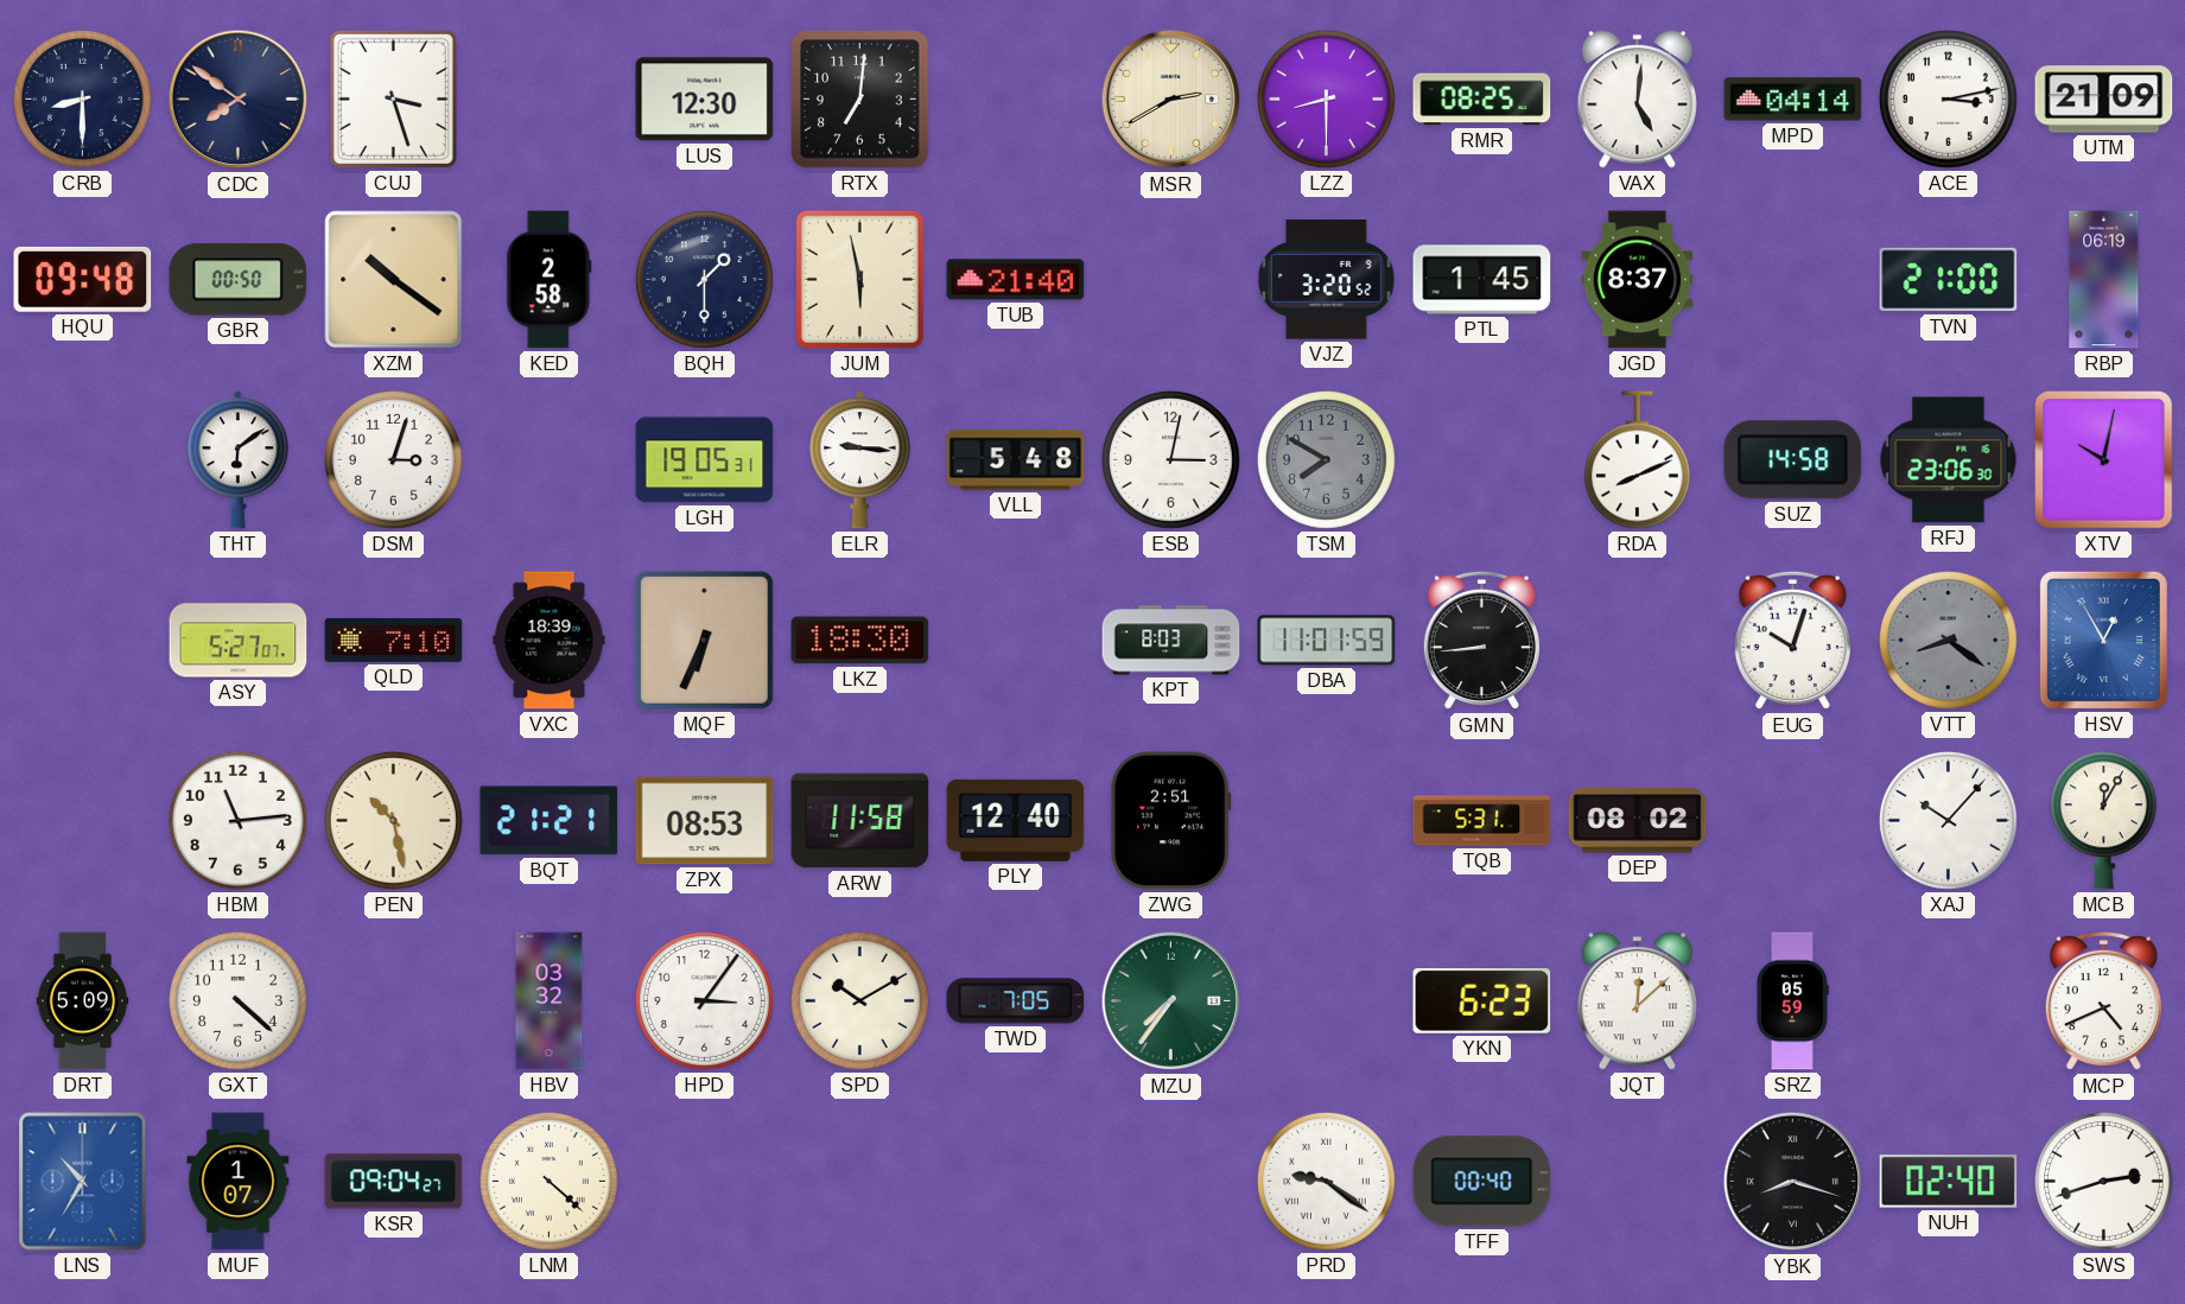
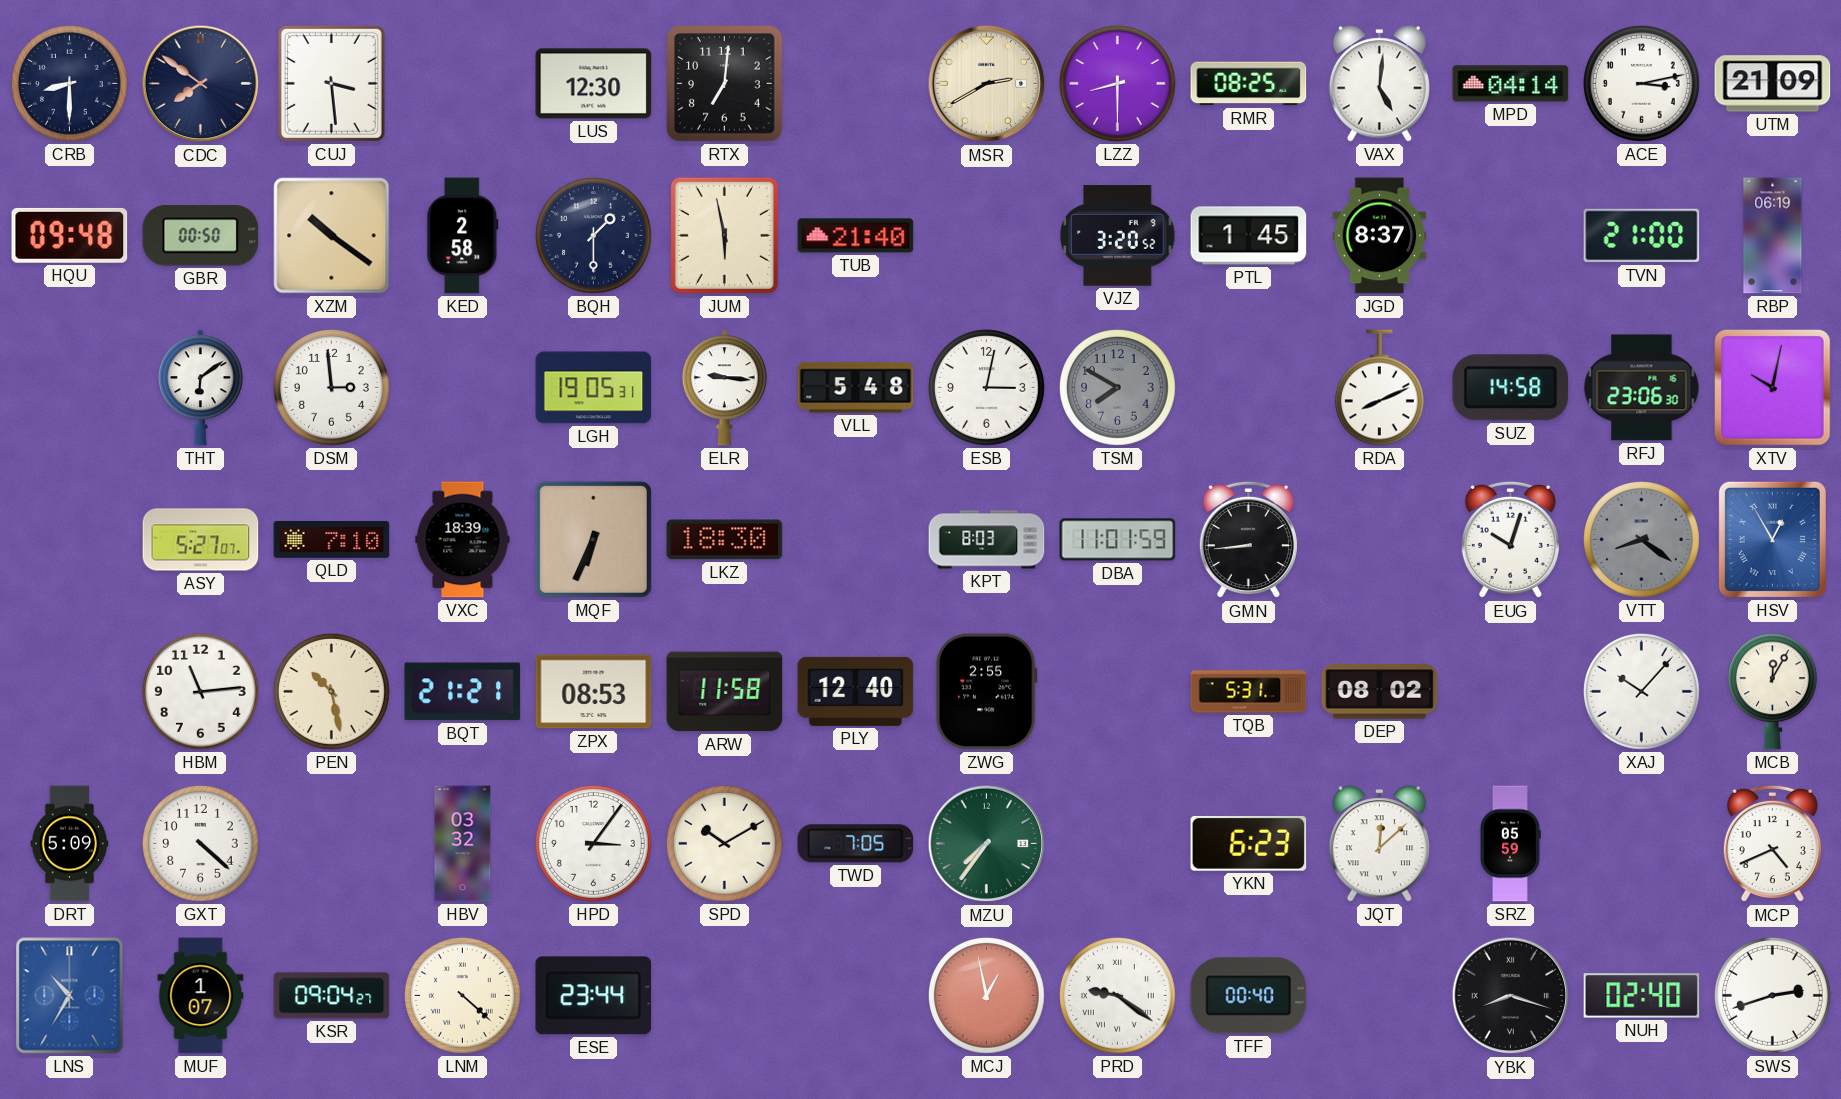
CUJ: 3:27 -> 3:29
DSM: 3:03 -> 2:59
ZWG: 2:51 -> 2:55
ESE: none -> 23:44
MCJ: none -> 12:58
